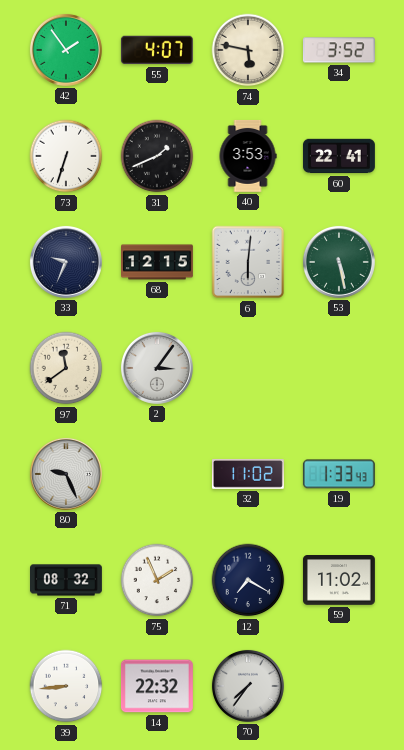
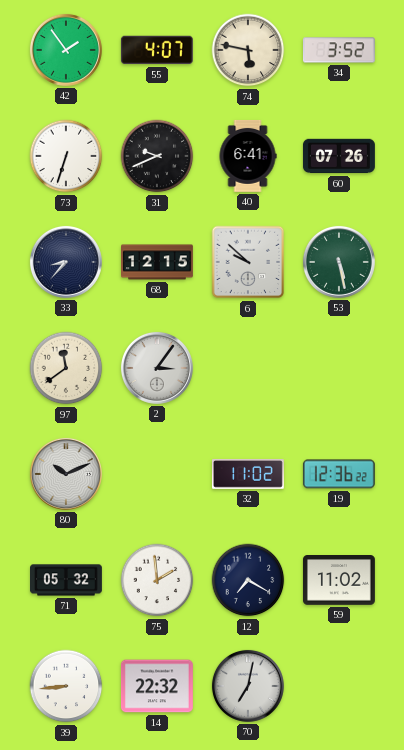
31: 1:41 -> 9:41
40: 3:53 -> 6:41
60: 22:41 -> 07:26
33: 9:34 -> 8:37
6: 6:01 -> 9:52
80: 9:26 -> 10:11
19: 1:33 -> 12:36
71: 08:32 -> 05:32
75: 1:56 -> 1:59
70: 7:36 -> 7:02
